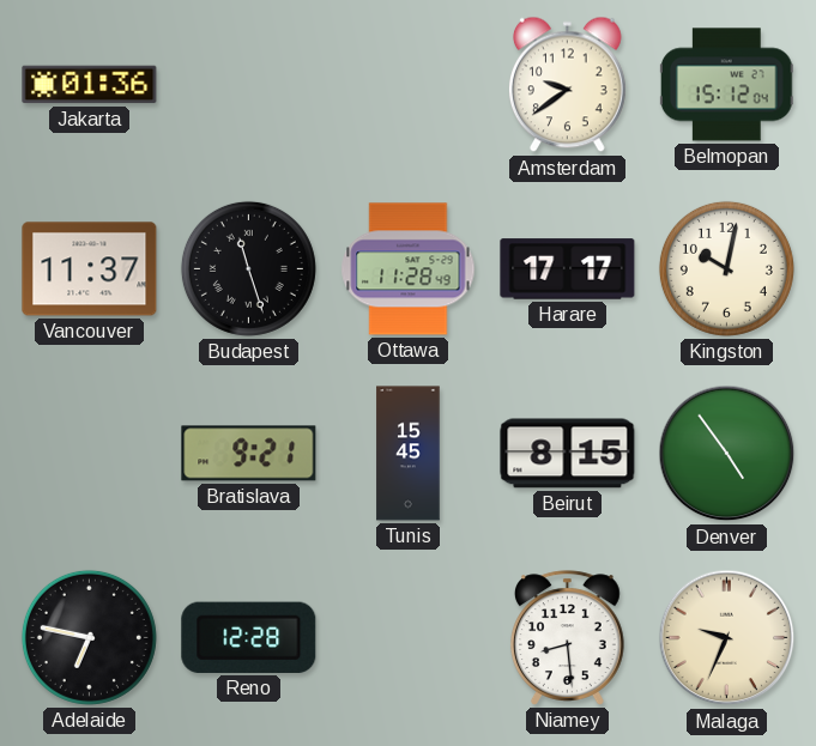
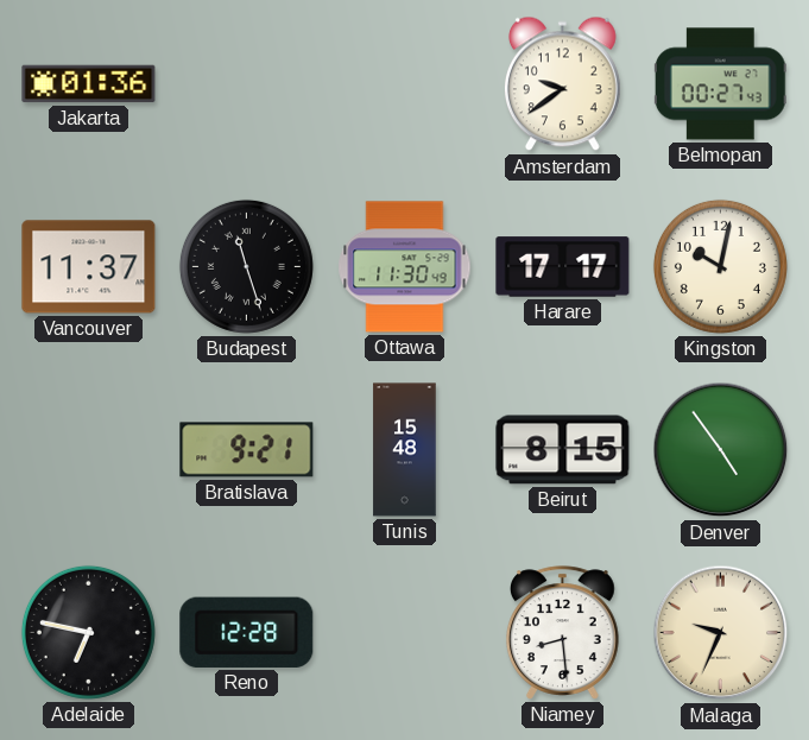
Belmopan: 15:12 -> 00:27
Ottawa: 11:28 -> 11:30
Tunis: 15:45 -> 15:48
